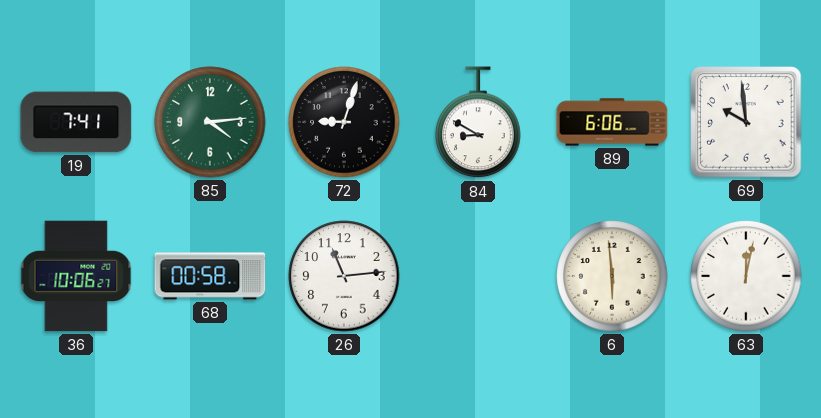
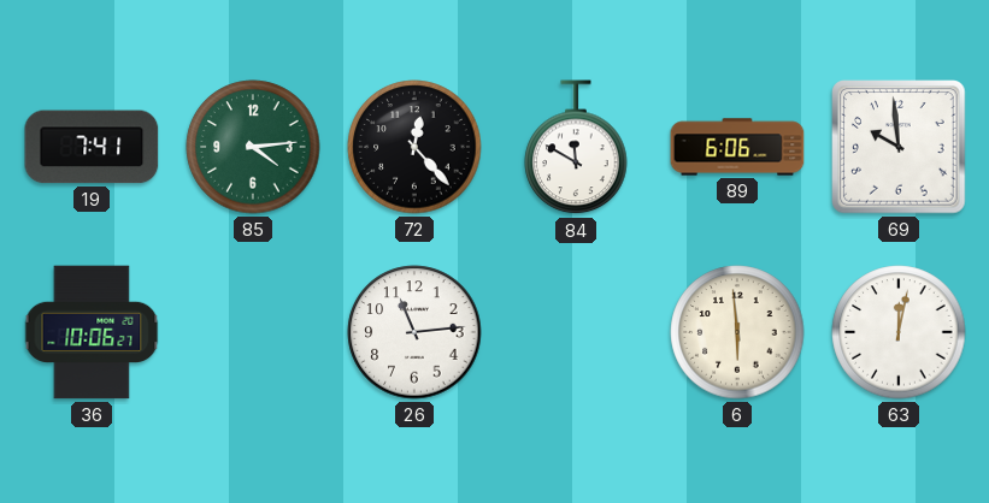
72: 9:03 -> 12:23
84: 8:50 -> 11:50
68: 00:58 -> none
